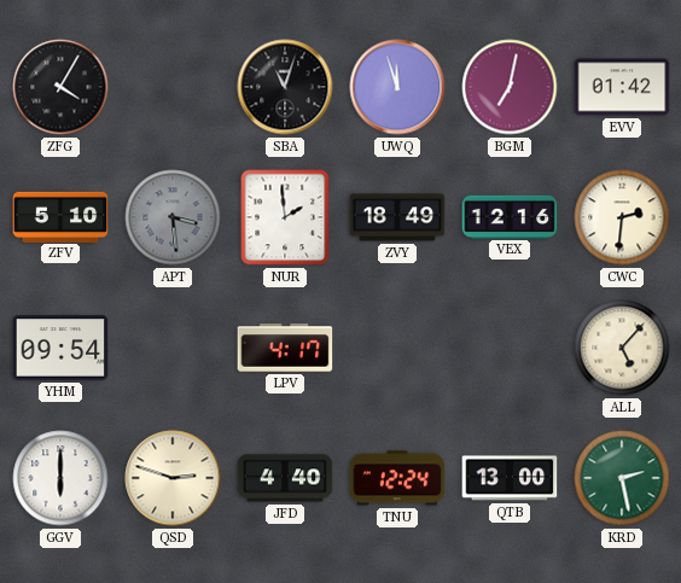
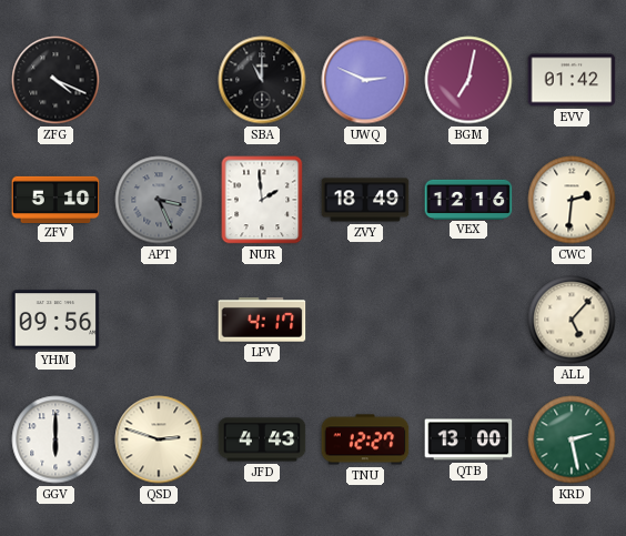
ZFG: 4:05 -> 4:19
SBA: 11:03 -> 11:00
UWQ: 11:57 -> 2:49
APT: 3:29 -> 3:26
YHM: 09:54 -> 09:56
JFD: 4:40 -> 4:43
TNU: 12:24 -> 12:27
